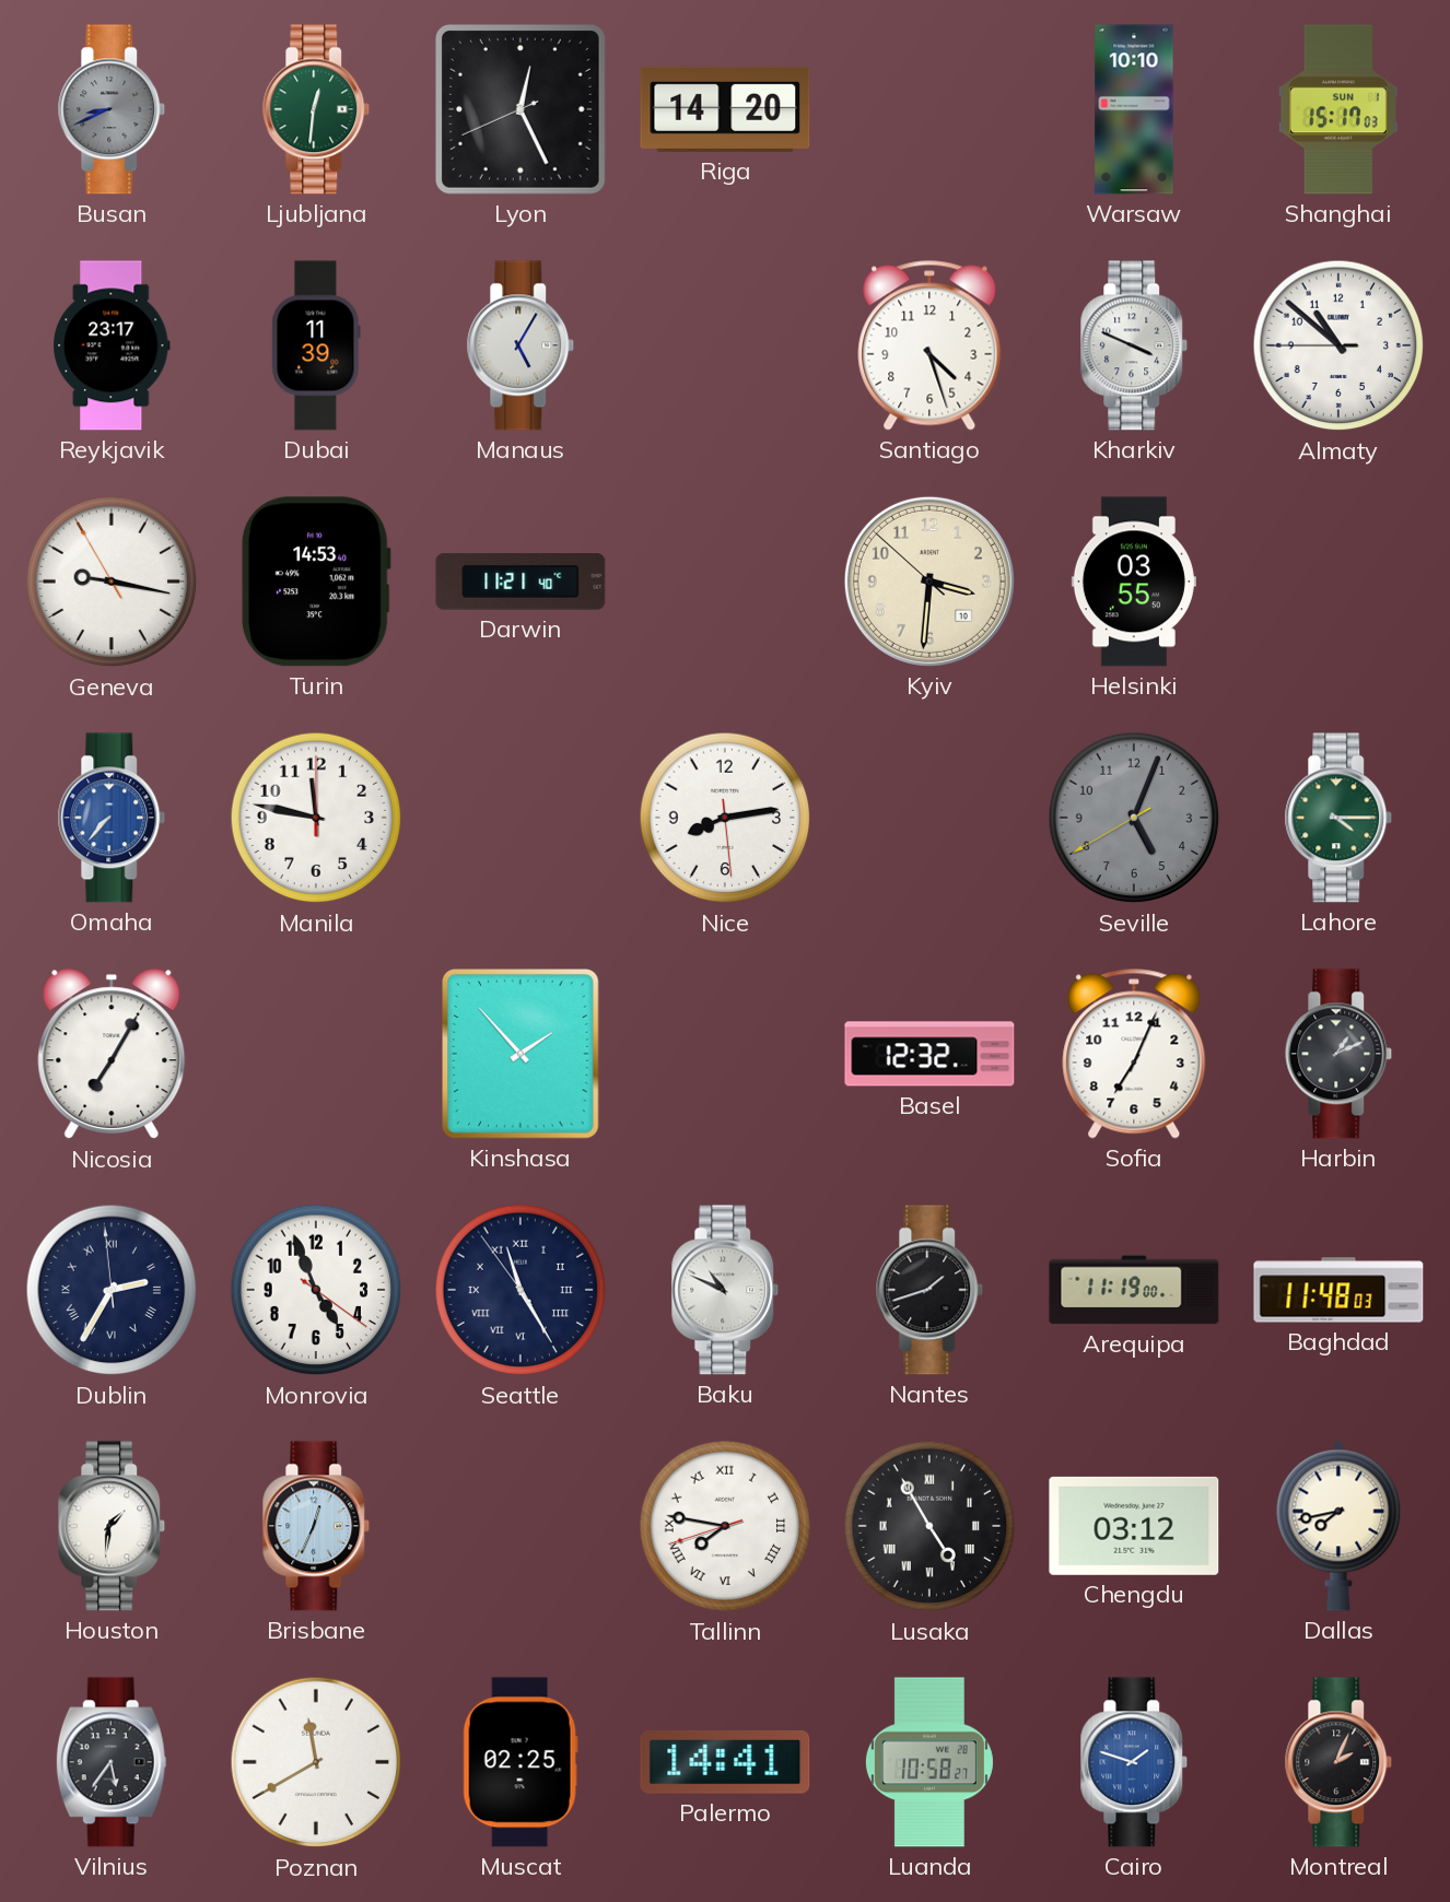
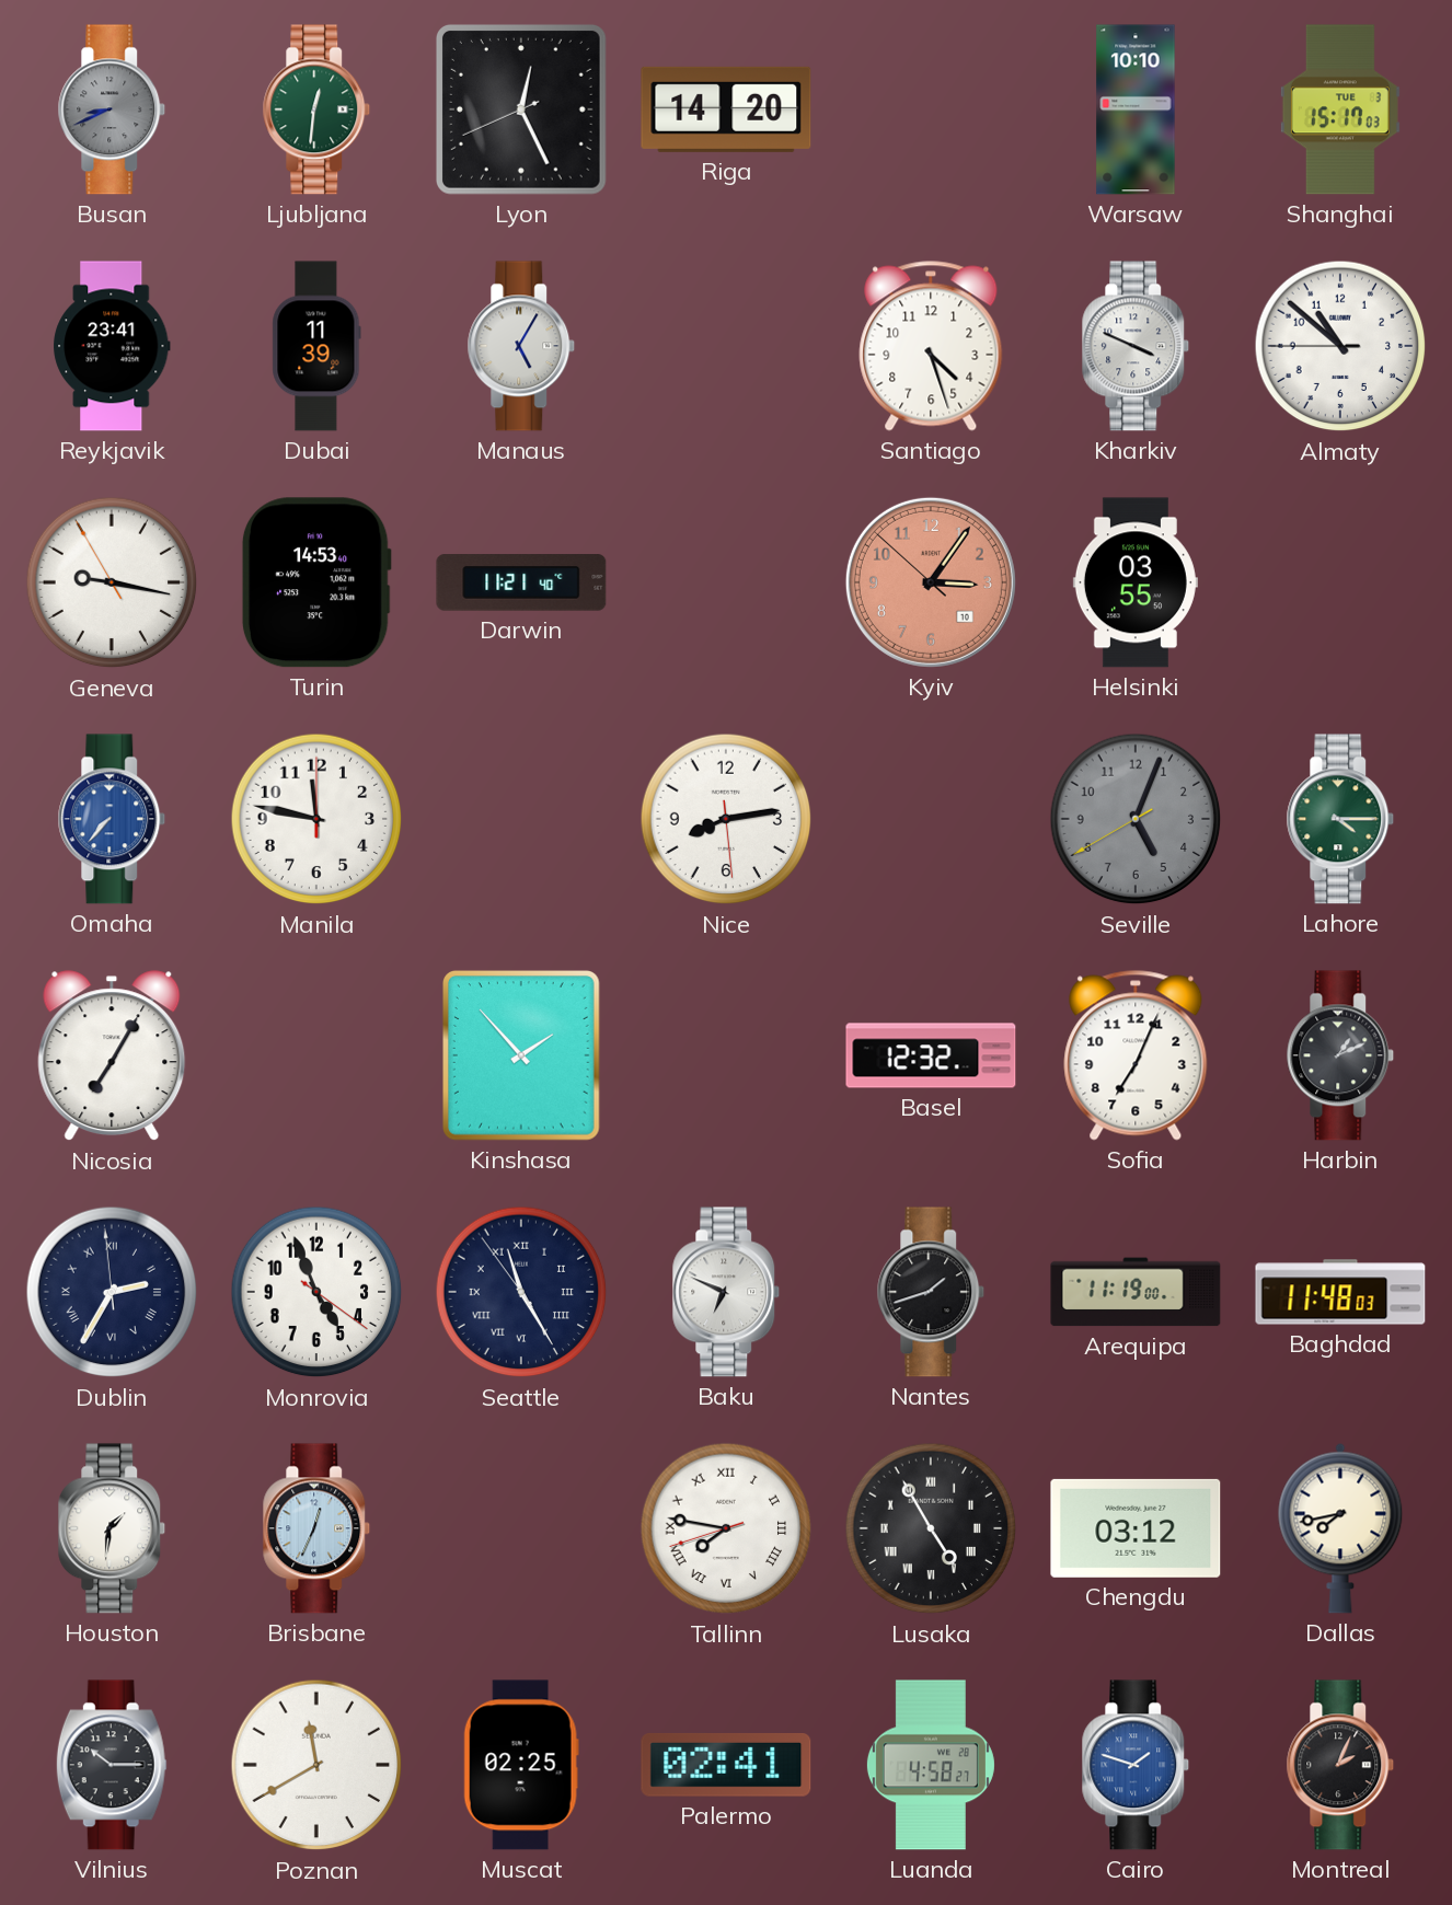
Shanghai date: SUN 1 -> TUE 3
Reykjavik: 23:17 -> 23:41
Kyiv: 3:30 -> 3:05
Kyiv dial: cream -> salmon
Baku: 10:49 -> 6:49
Vilnius: 5:36 -> 10:15
Palermo: 14:41 -> 02:41
Luanda: 10:58 -> 4:58
